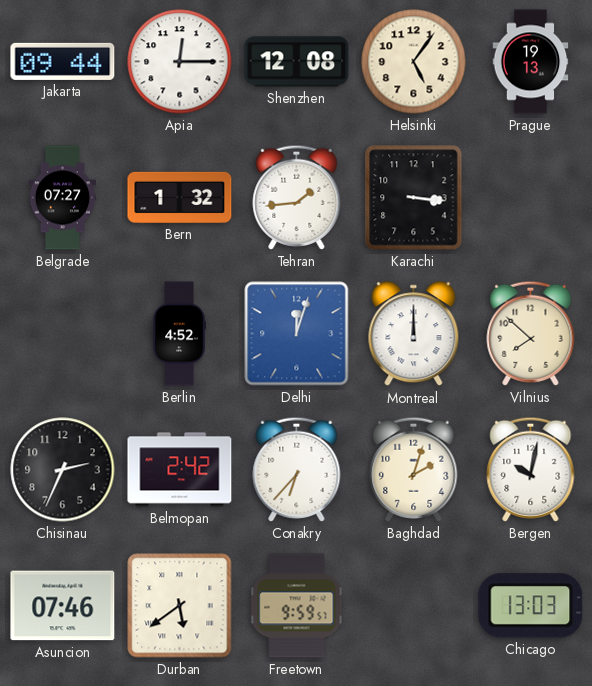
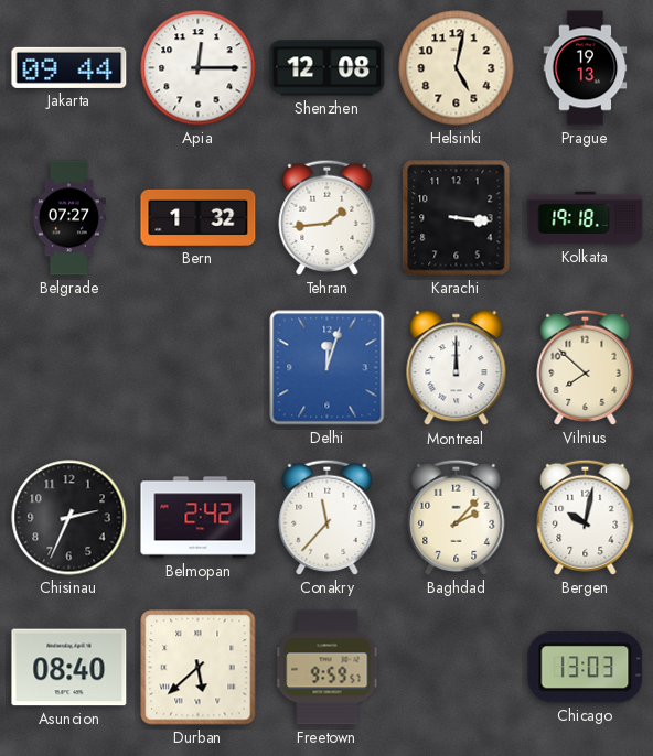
Helsinki: 5:06 -> 5:02
Kolkata: none -> 19:18
Berlin: 4:52 -> none
Conakry: 6:37 -> 11:37
Baghdad: 2:03 -> 2:07
Asuncion: 07:46 -> 08:40
Durban: 5:39 -> 5:38
